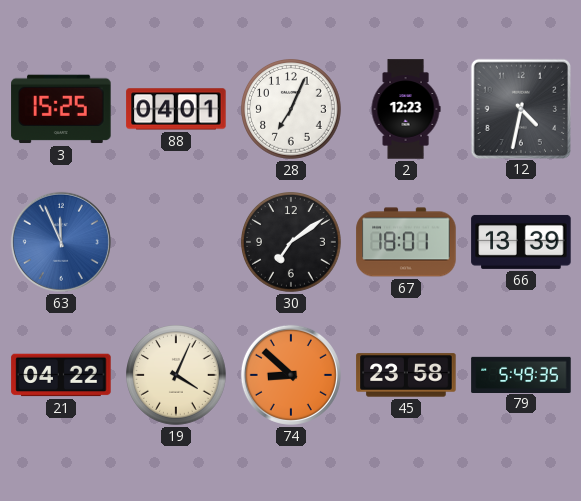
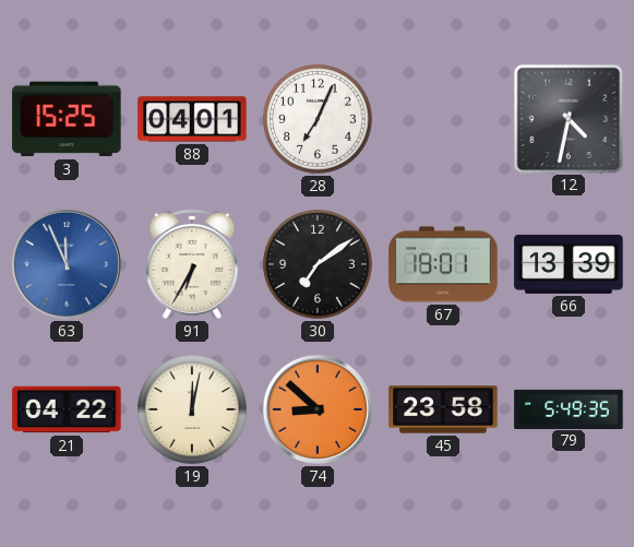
2: 12:23 -> none
91: none -> 6:35
19: 4:04 -> 12:02
